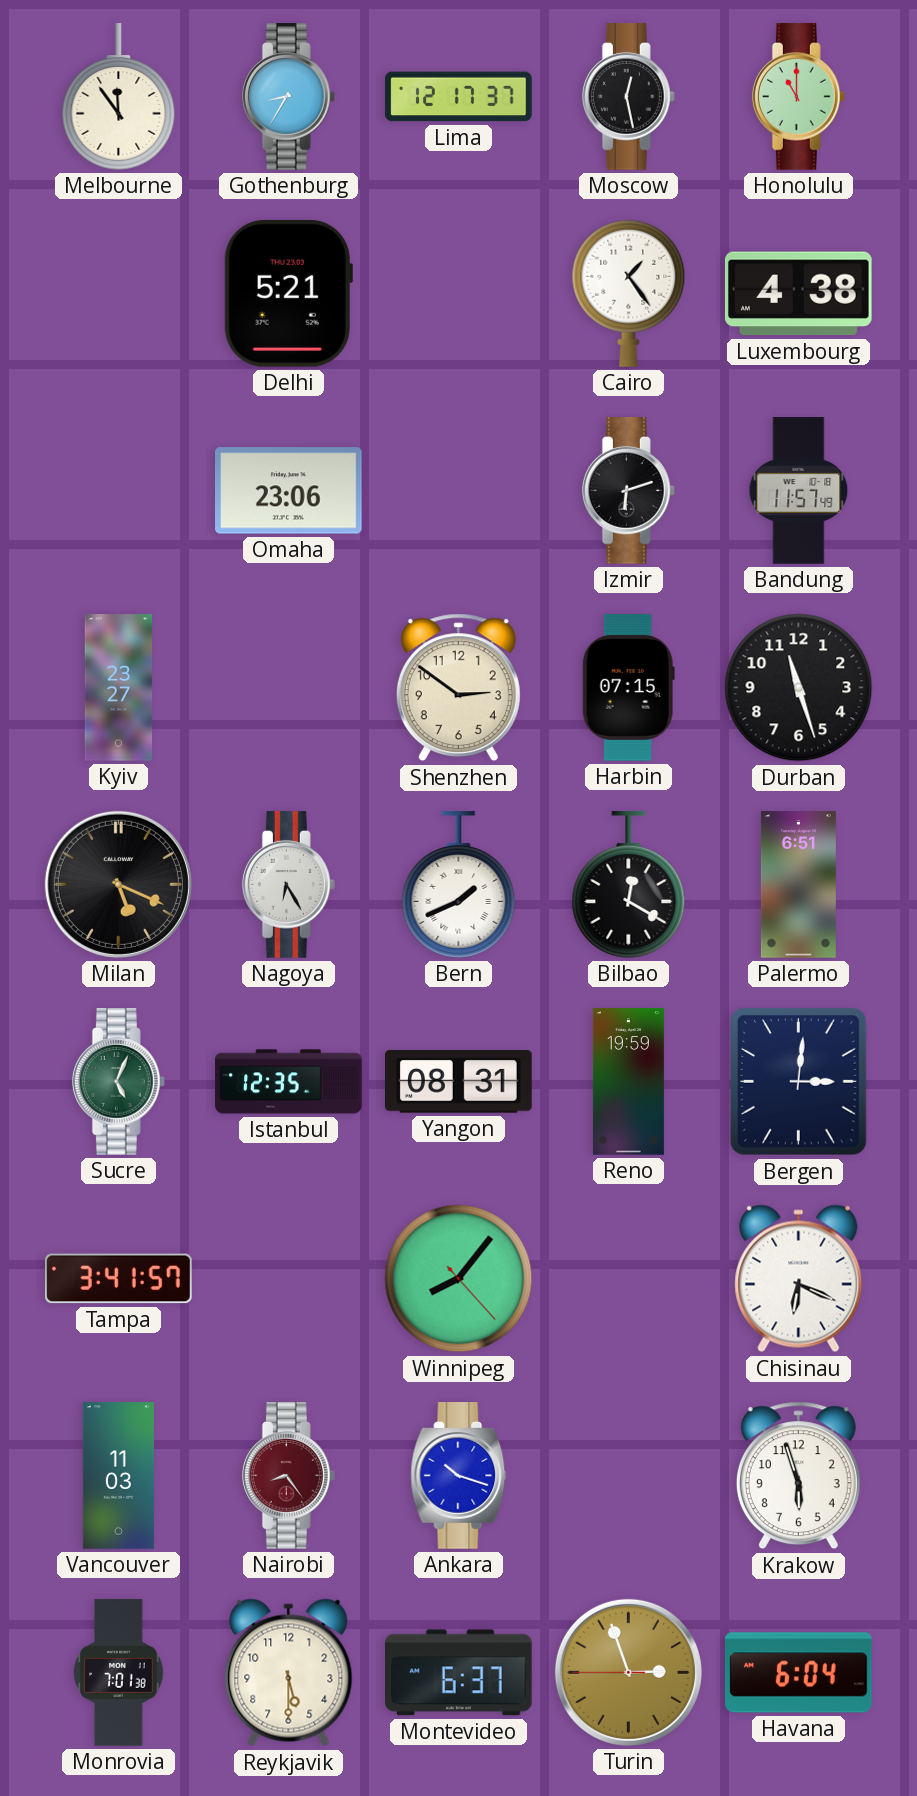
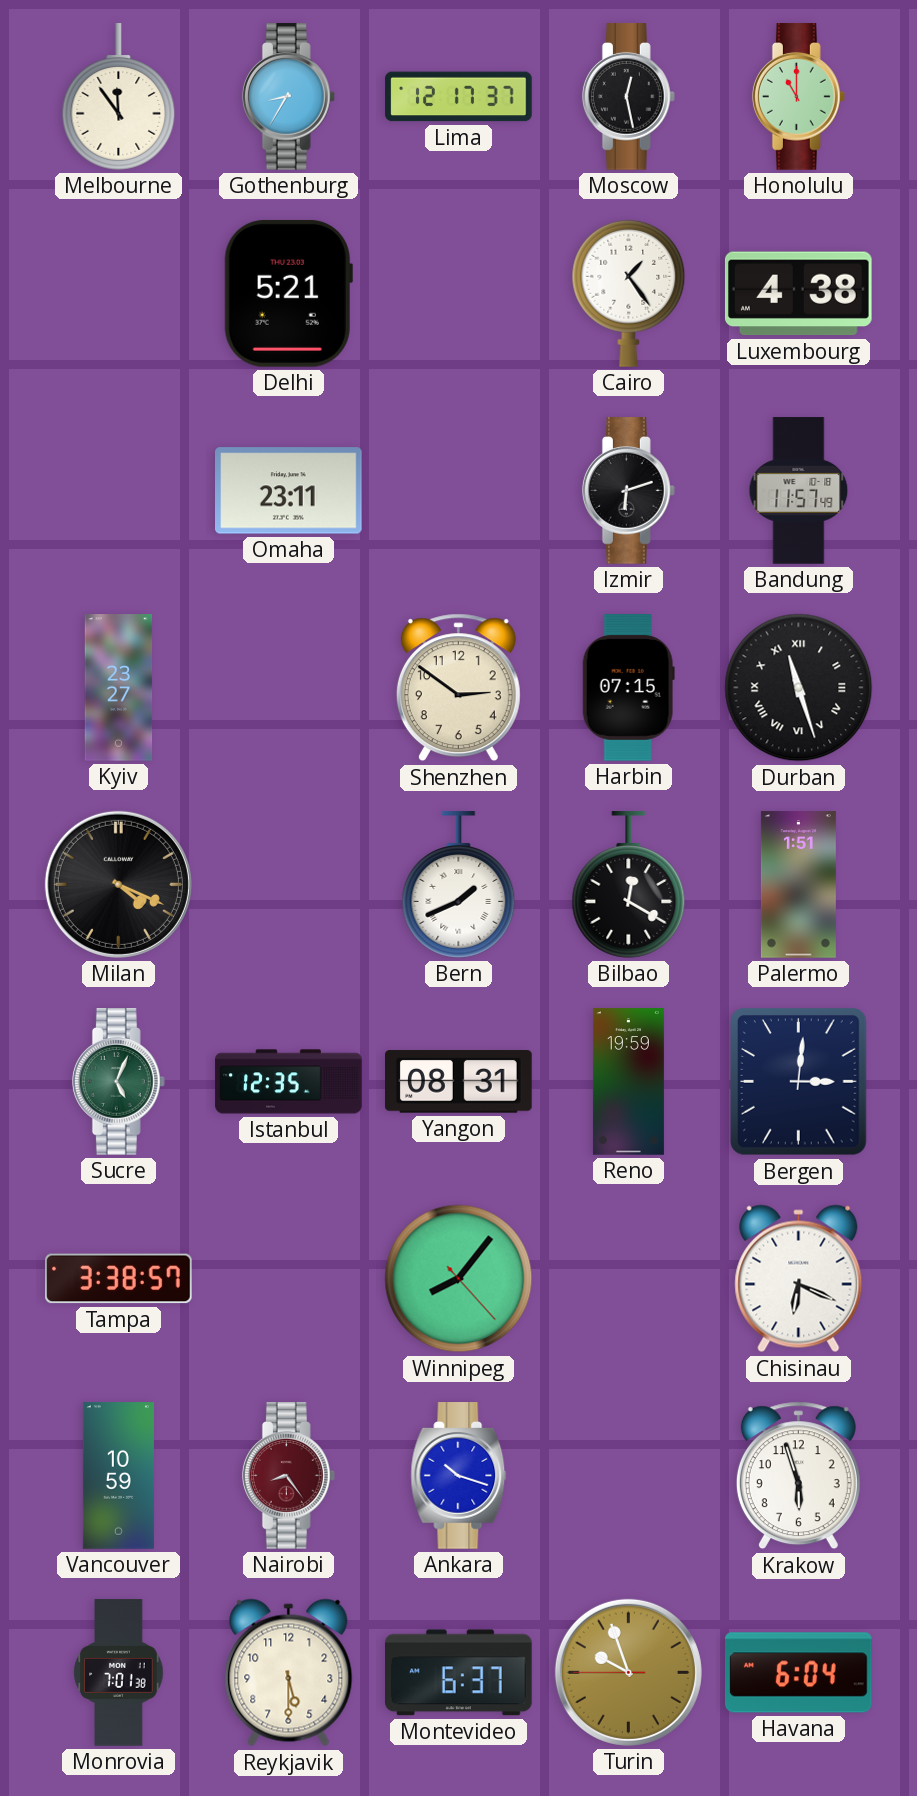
Omaha: 23:06 -> 23:11
Durban numerals: Arabic -> Roman
Milan: 5:19 -> 4:19
Nagoya: 6:25 -> none
Palermo: 6:51 -> 1:51
Tampa: 3:41 -> 3:38
Vancouver: 11:03 -> 10:59
Turin: 2:56 -> 9:56
